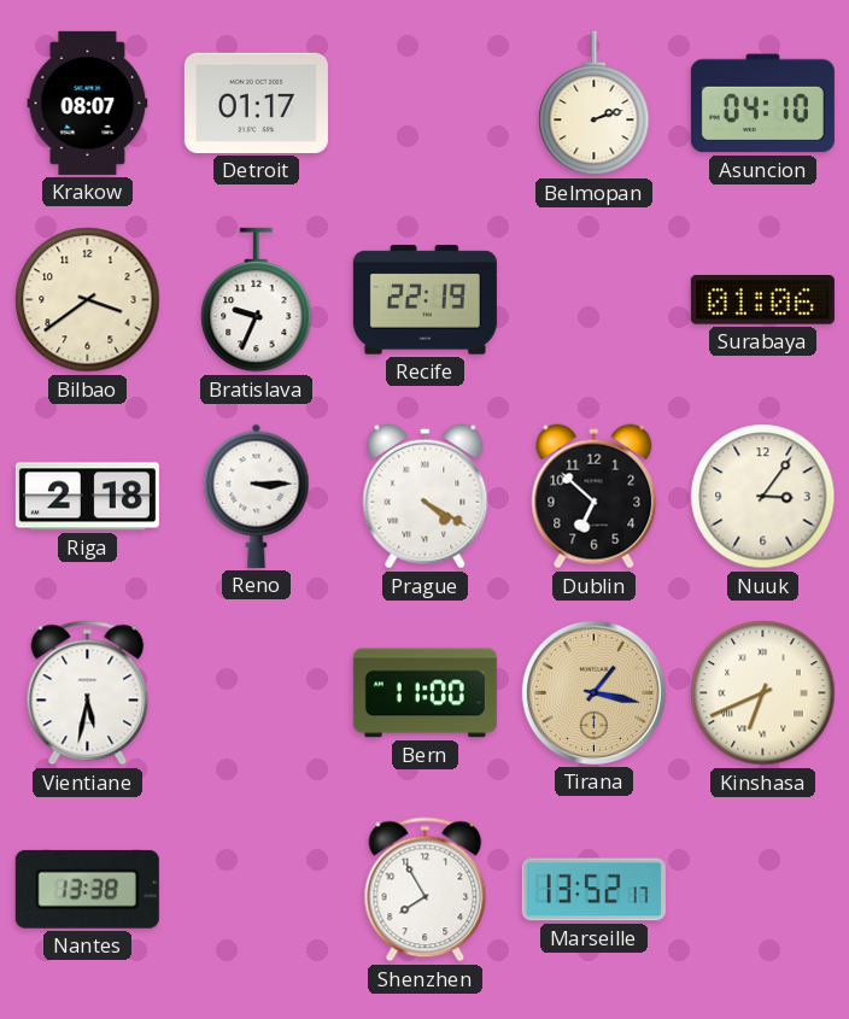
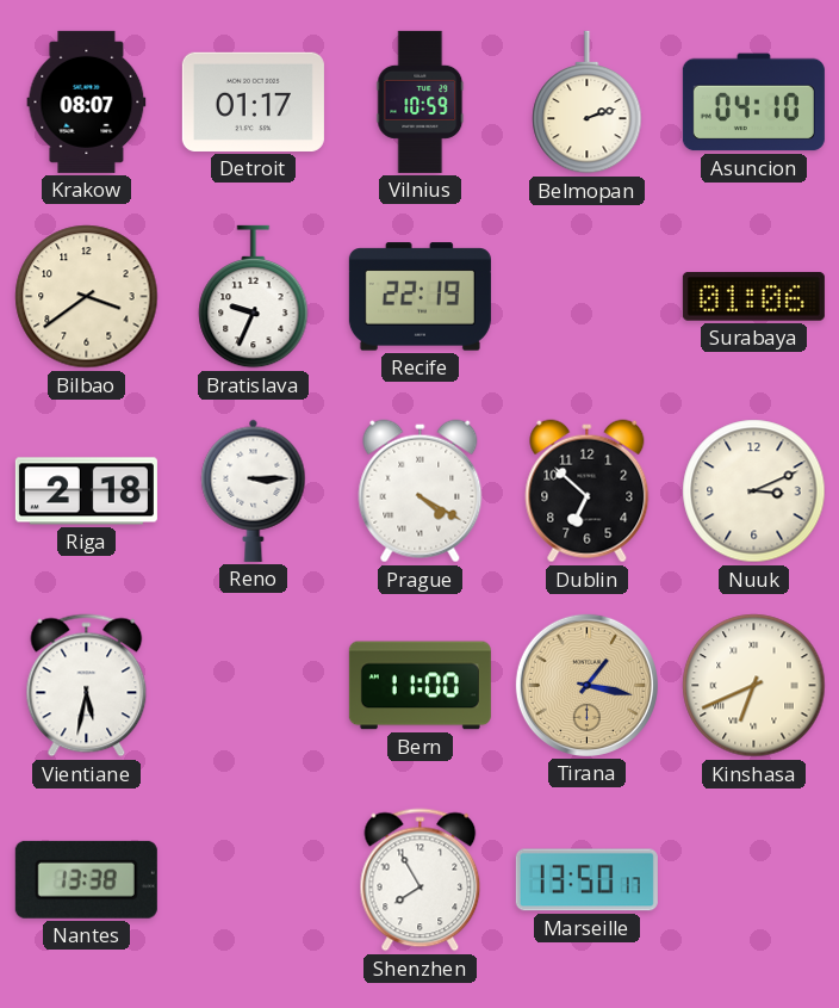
Vilnius: none -> 10:59
Nuuk: 3:06 -> 3:11
Marseille: 13:52 -> 13:50
